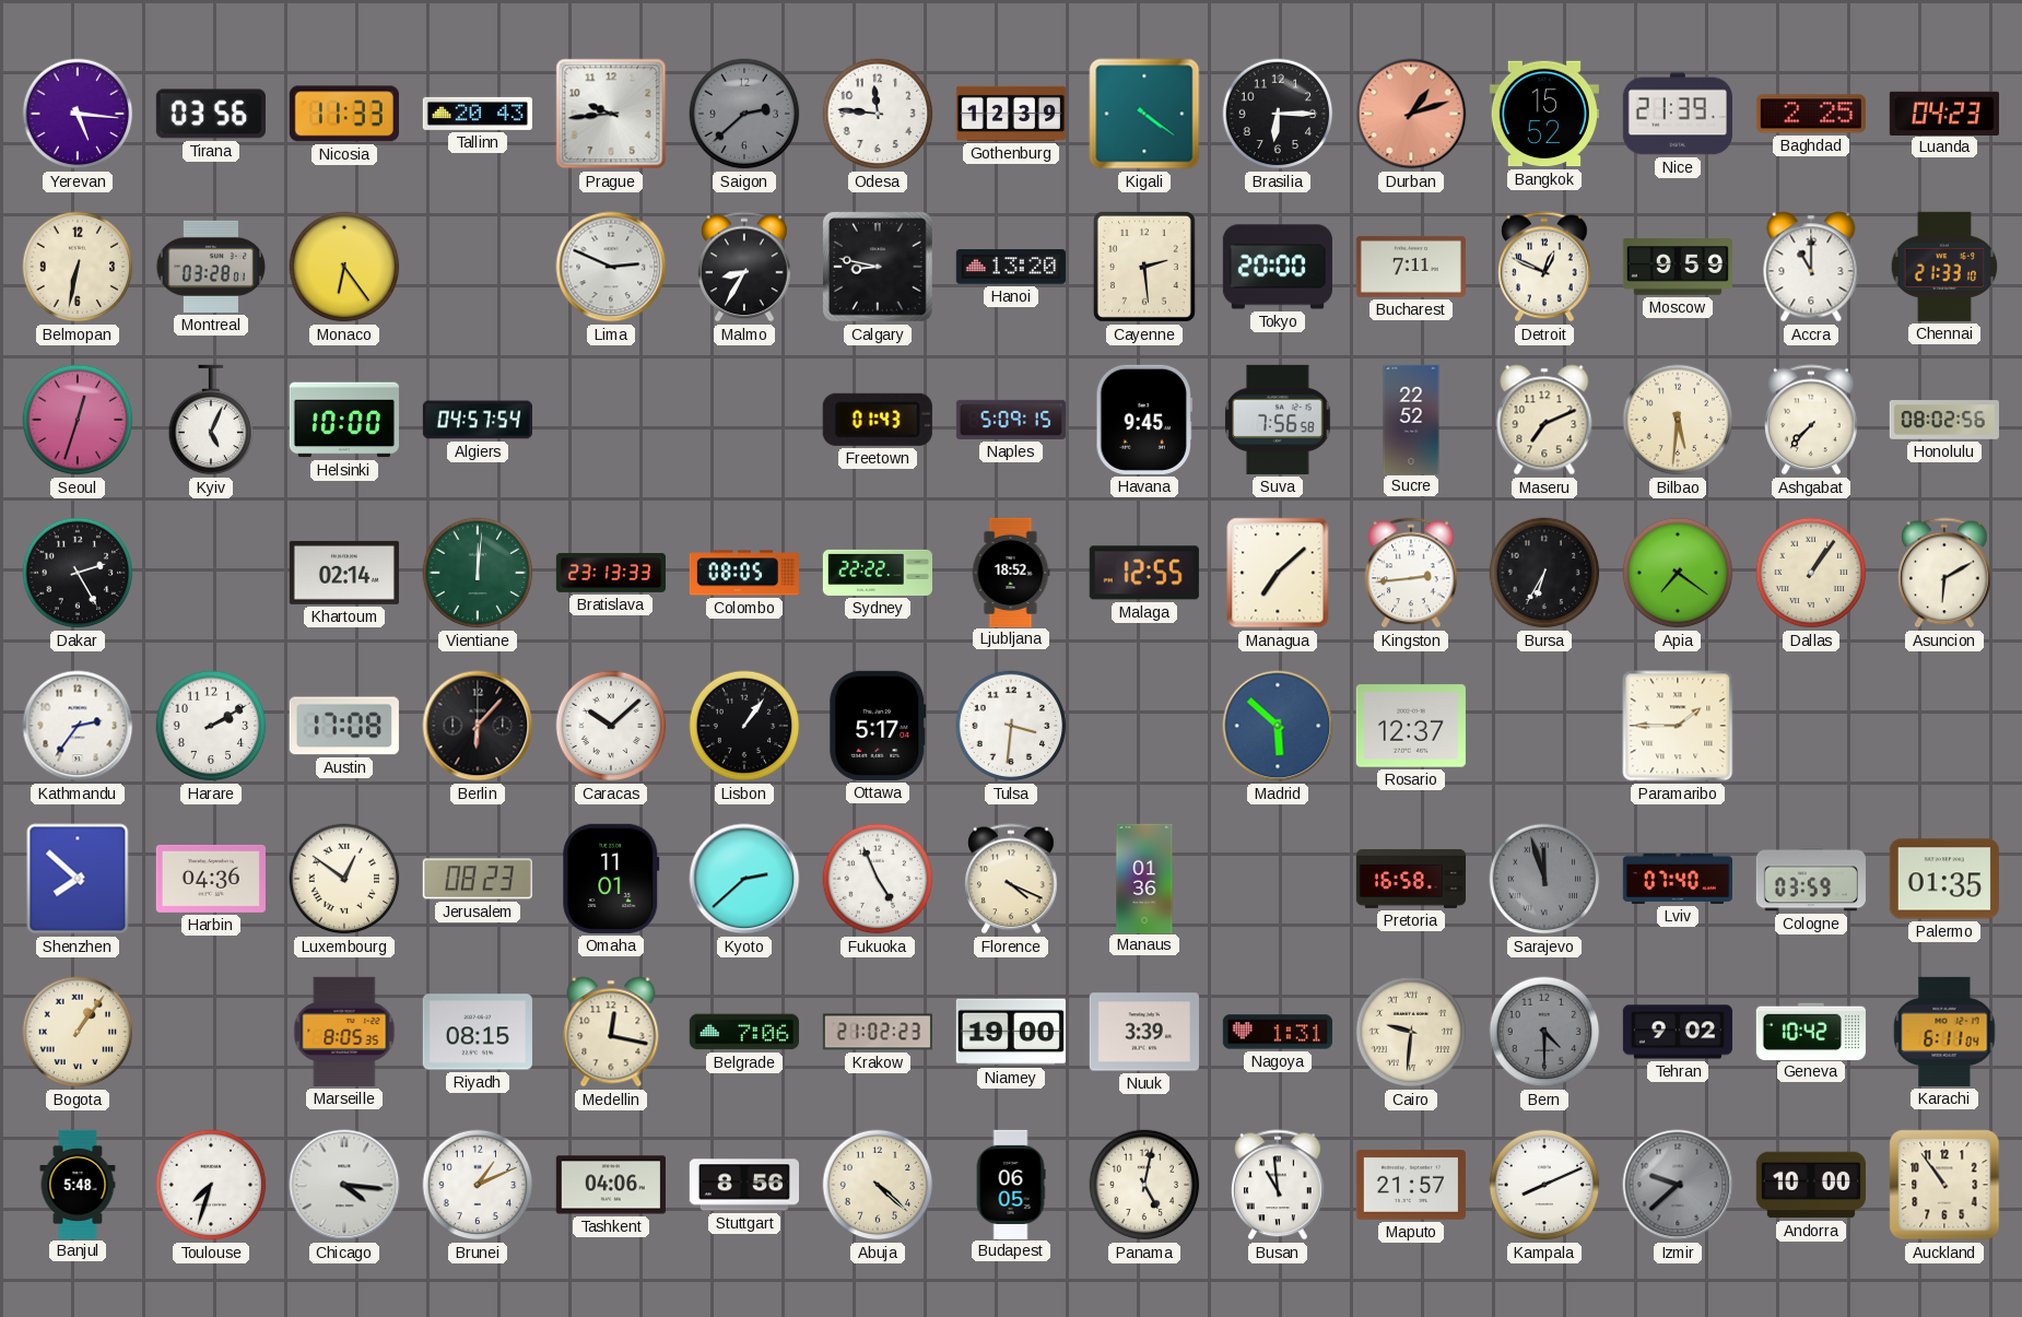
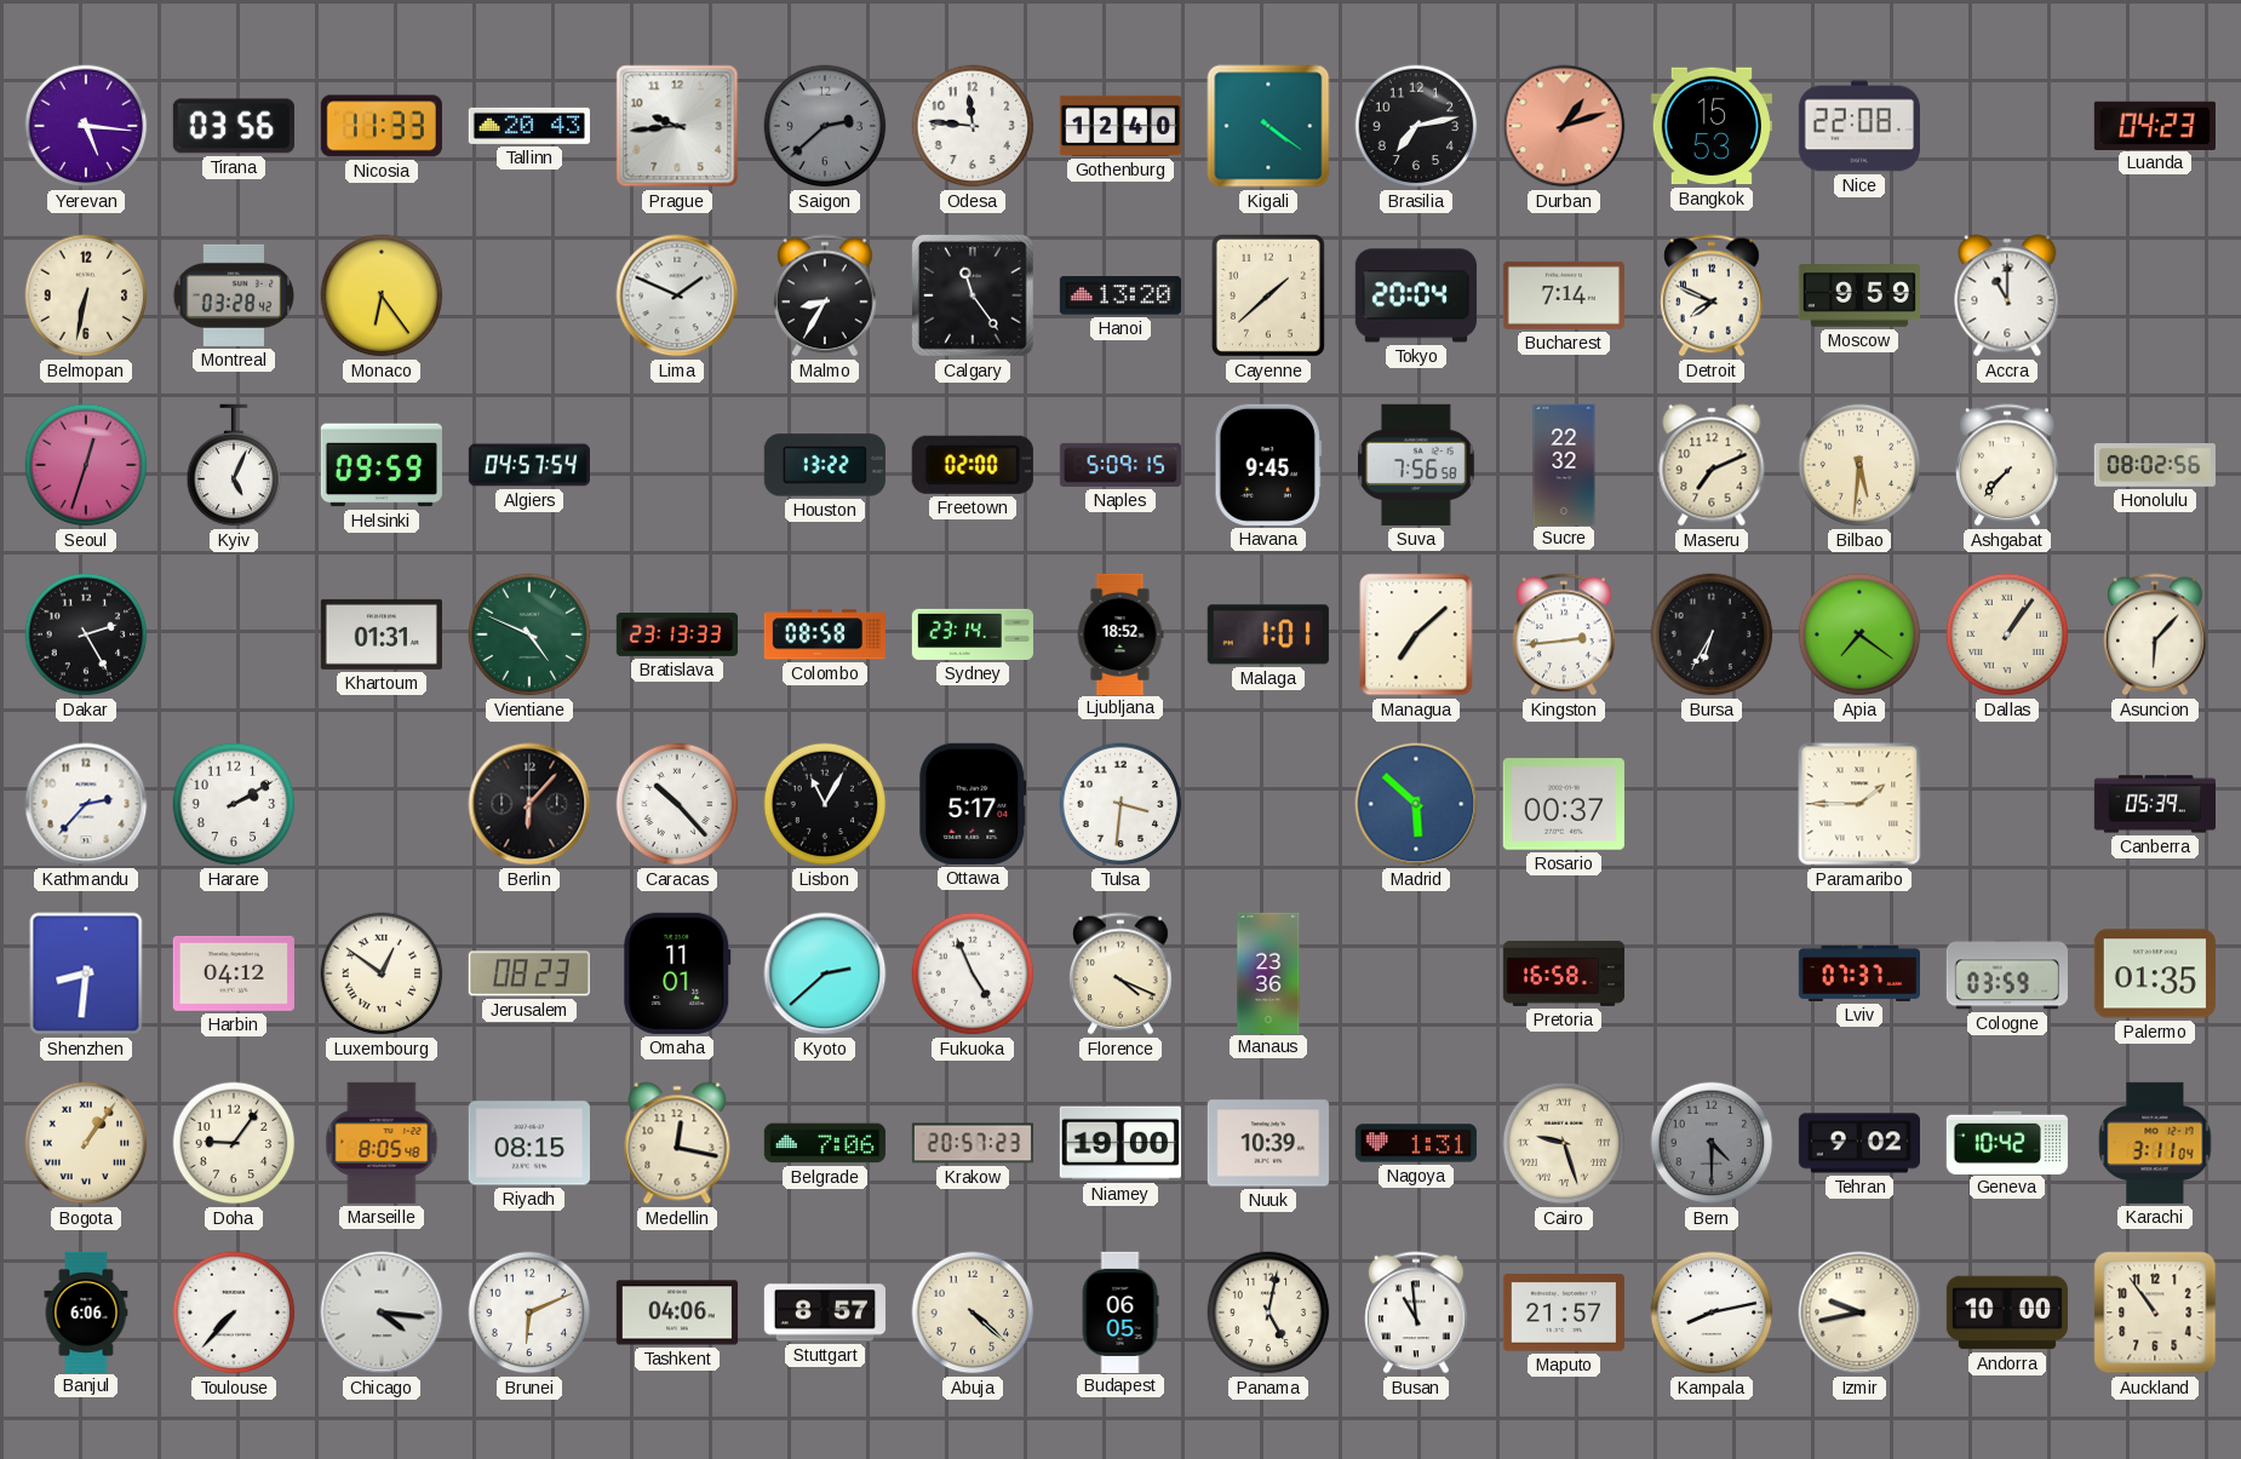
Gothenburg: 12:39 -> 12:40
Brasilia: 6:15 -> 7:13
Bangkok: 15:52 -> 15:53
Nice: 21:39 -> 22:08
Baghdad: 2:25 -> none
Montreal: 03:28:01 -> 03:28:42
Lima: 2:49 -> 1:49
Calgary: 8:47 -> 11:24
Cayenne: 2:29 -> 1:38
Tokyo: 20:00 -> 20:04
Bucharest: 7:11 -> 7:14
Detroit: 12:49 -> 7:49
Chennai: 21:33 -> none
Helsinki: 10:00 -> 09:59
Houston: none -> 13:22
Freetown: 01:43 -> 02:00
Sucre: 22:52 -> 22:32
Khartoum: 02:14 -> 01:31
Vientiane: 12:01 -> 4:49
Colombo: 08:05 -> 08:58
Sydney: 22:22 -> 23:14
Malaga: 12:55 -> 1:01
Asuncion: 6:10 -> 6:07
Kathmandu: 2:36 -> 2:37
Austin: 17:08 -> none
Caracas: 10:08 -> 10:23
Lisbon: 1:06 -> 11:05
Rosario: 12:37 -> 00:37
Canberra: none -> 05:39
Shenzhen: 7:52 -> 8:31
Harbin: 04:36 -> 04:12
Manaus: 01:36 -> 23:36
Sarajevo: 11:57 -> none
Lviv: 07:40 -> 07:37
Doha: none -> 9:06
Marseille: 8:05:35 -> 8:05:48
Krakow: 21:02 -> 20:57
Nuuk: 3:39 -> 10:39
Cairo: 9:31 -> 9:27
Karachi: 6:11 -> 3:11
Banjul: 5:48 -> 6:06
Toulouse: 7:33 -> 7:37
Brunei: 1:11 -> 6:11
Stuttgart: 8:56 -> 8:57
Kampala: 8:11 -> 8:13
Izmir: 9:38 -> 9:43
Izmir dial: grey -> cream
